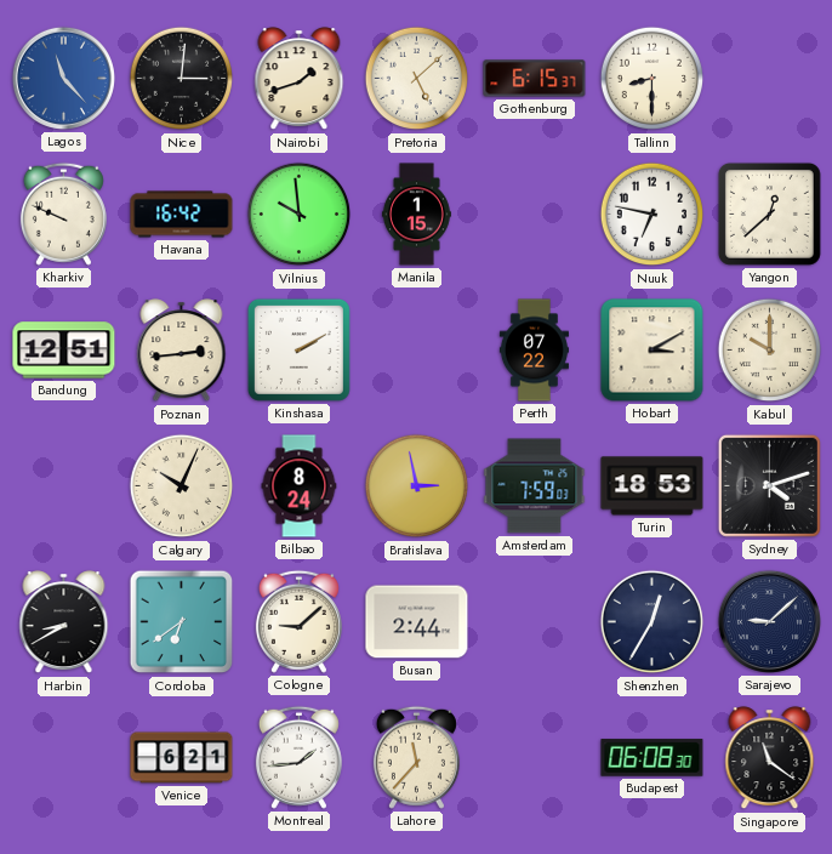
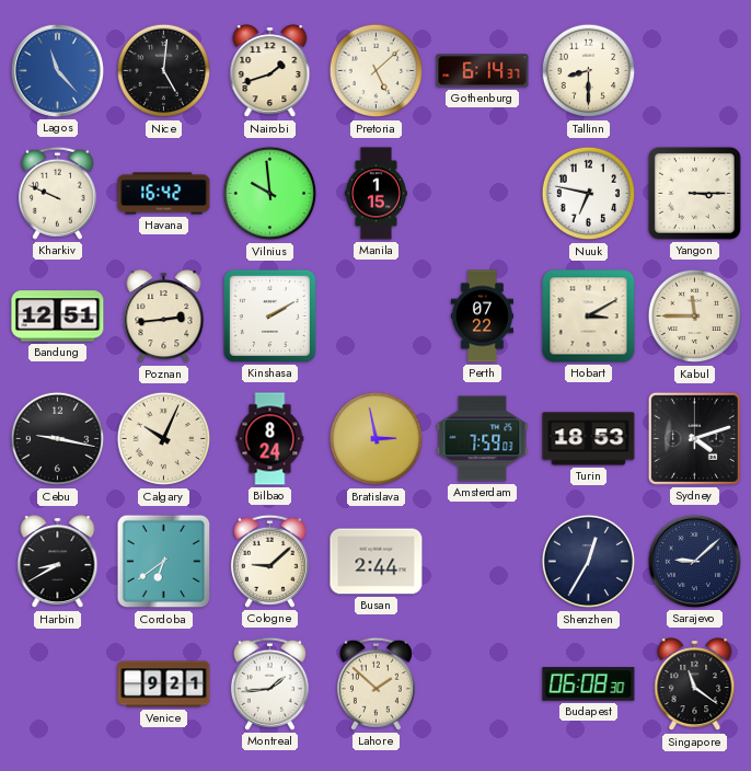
Nice: 3:01 -> 5:01
Gothenburg: 6:15 -> 6:14
Yangon: 12:38 -> 3:15
Kabul: 10:00 -> 11:45
Cebu: none -> 9:17
Venice: 6:21 -> 9:21
Lahore: 11:37 -> 1:52
